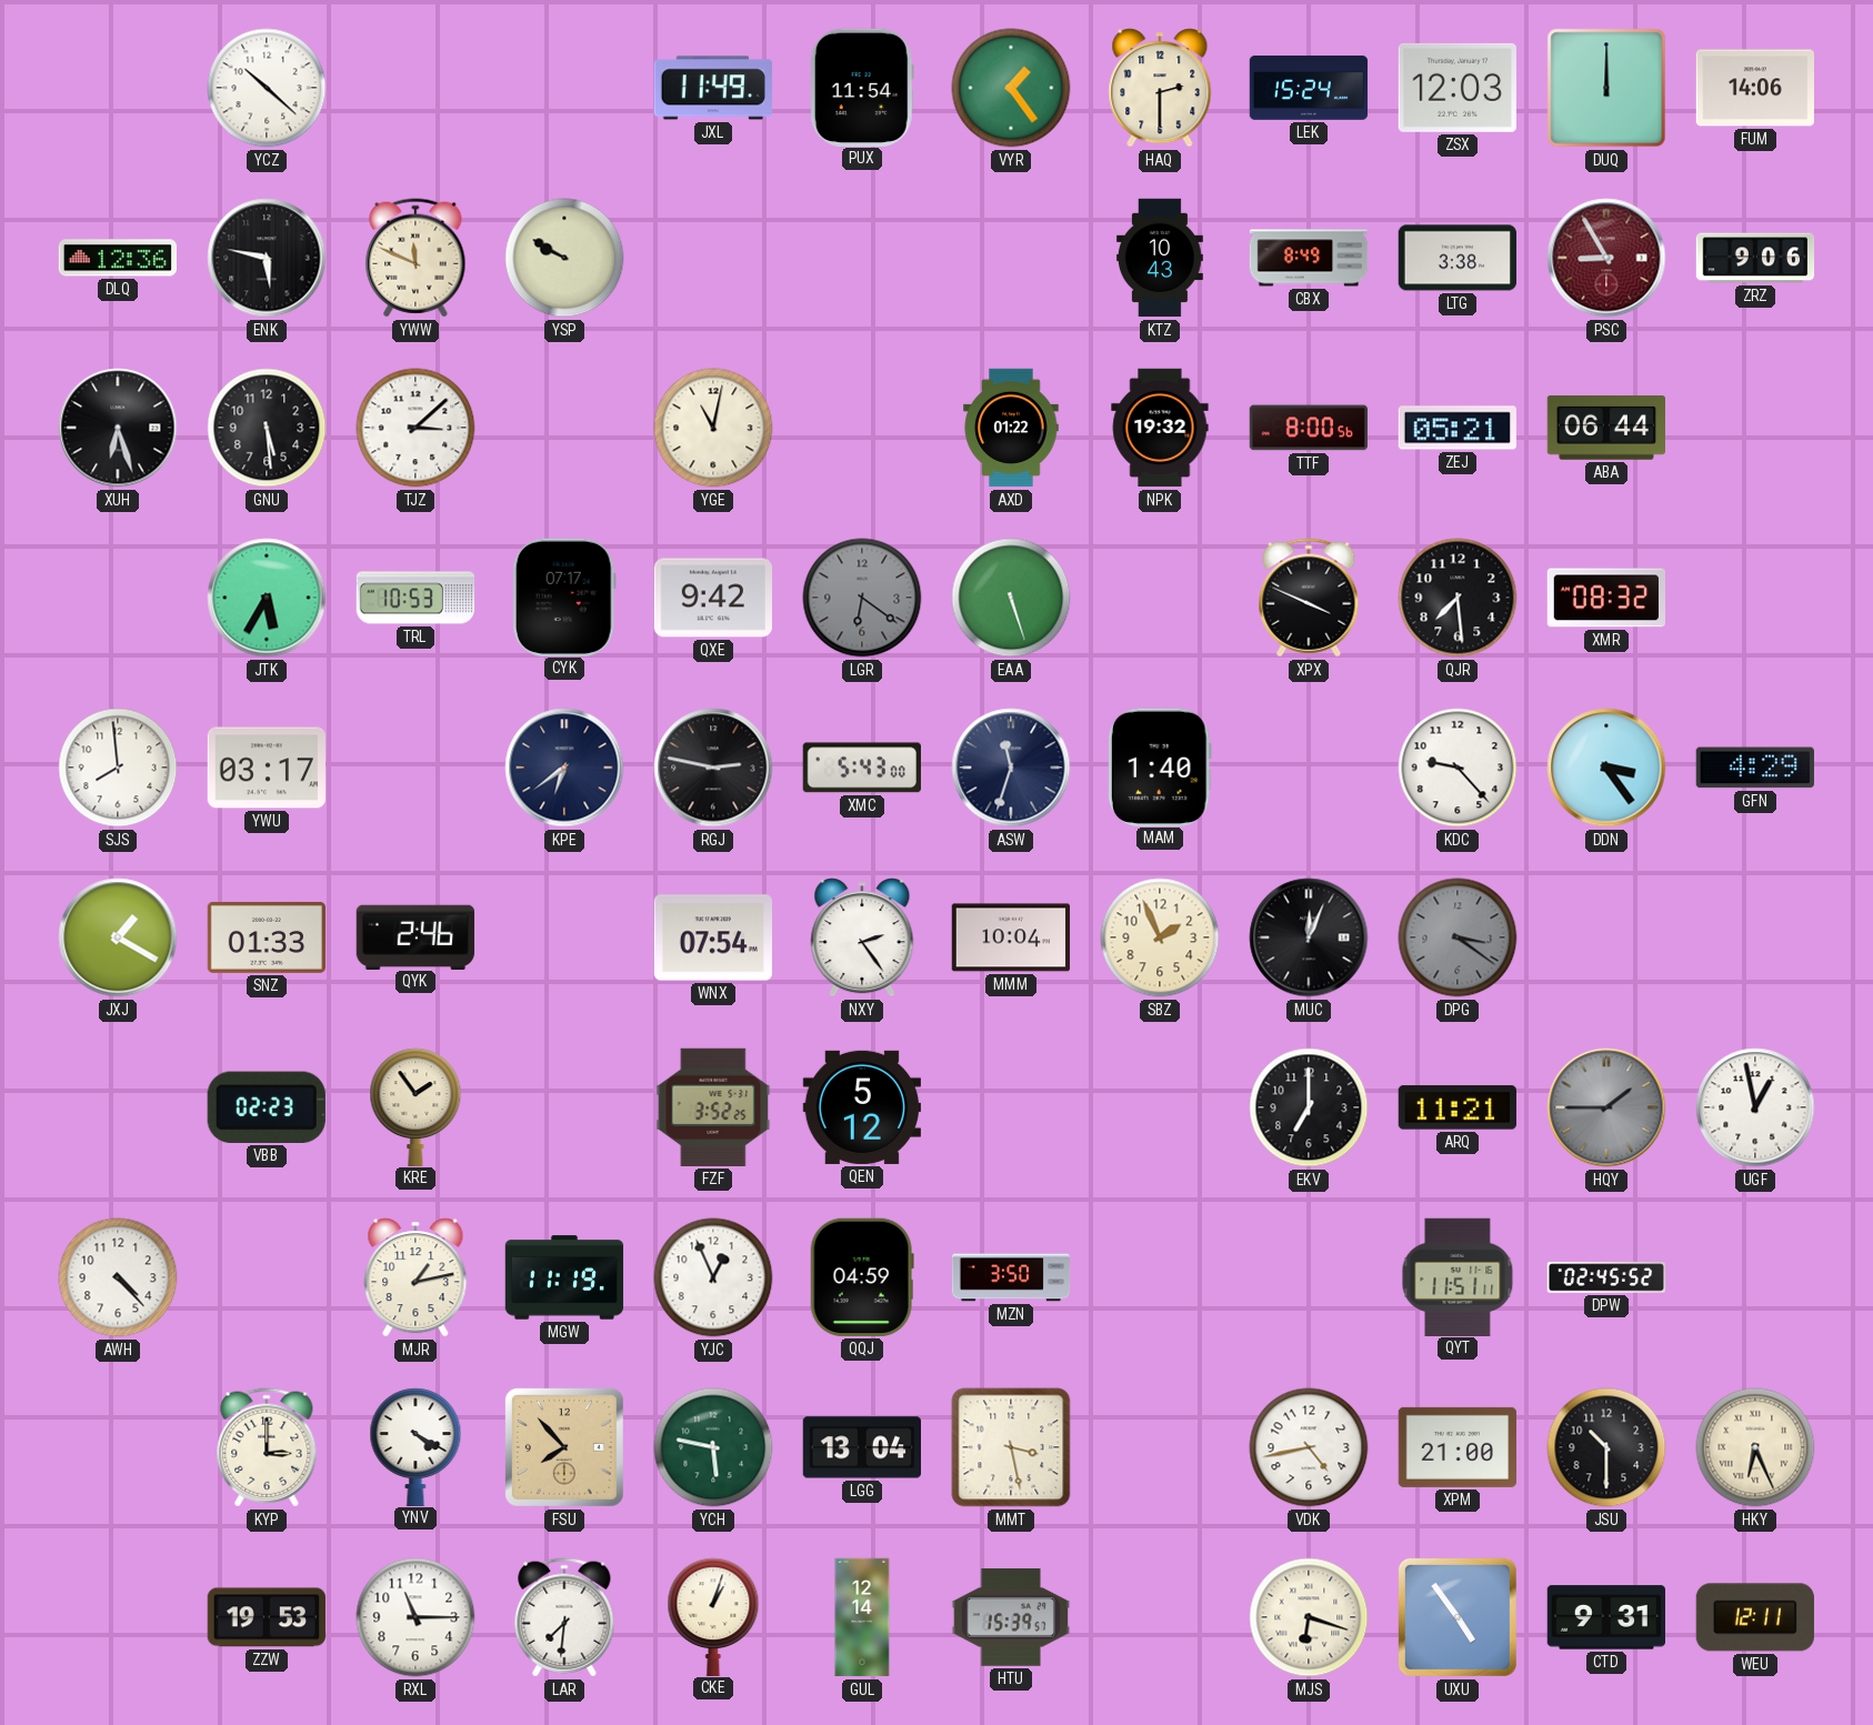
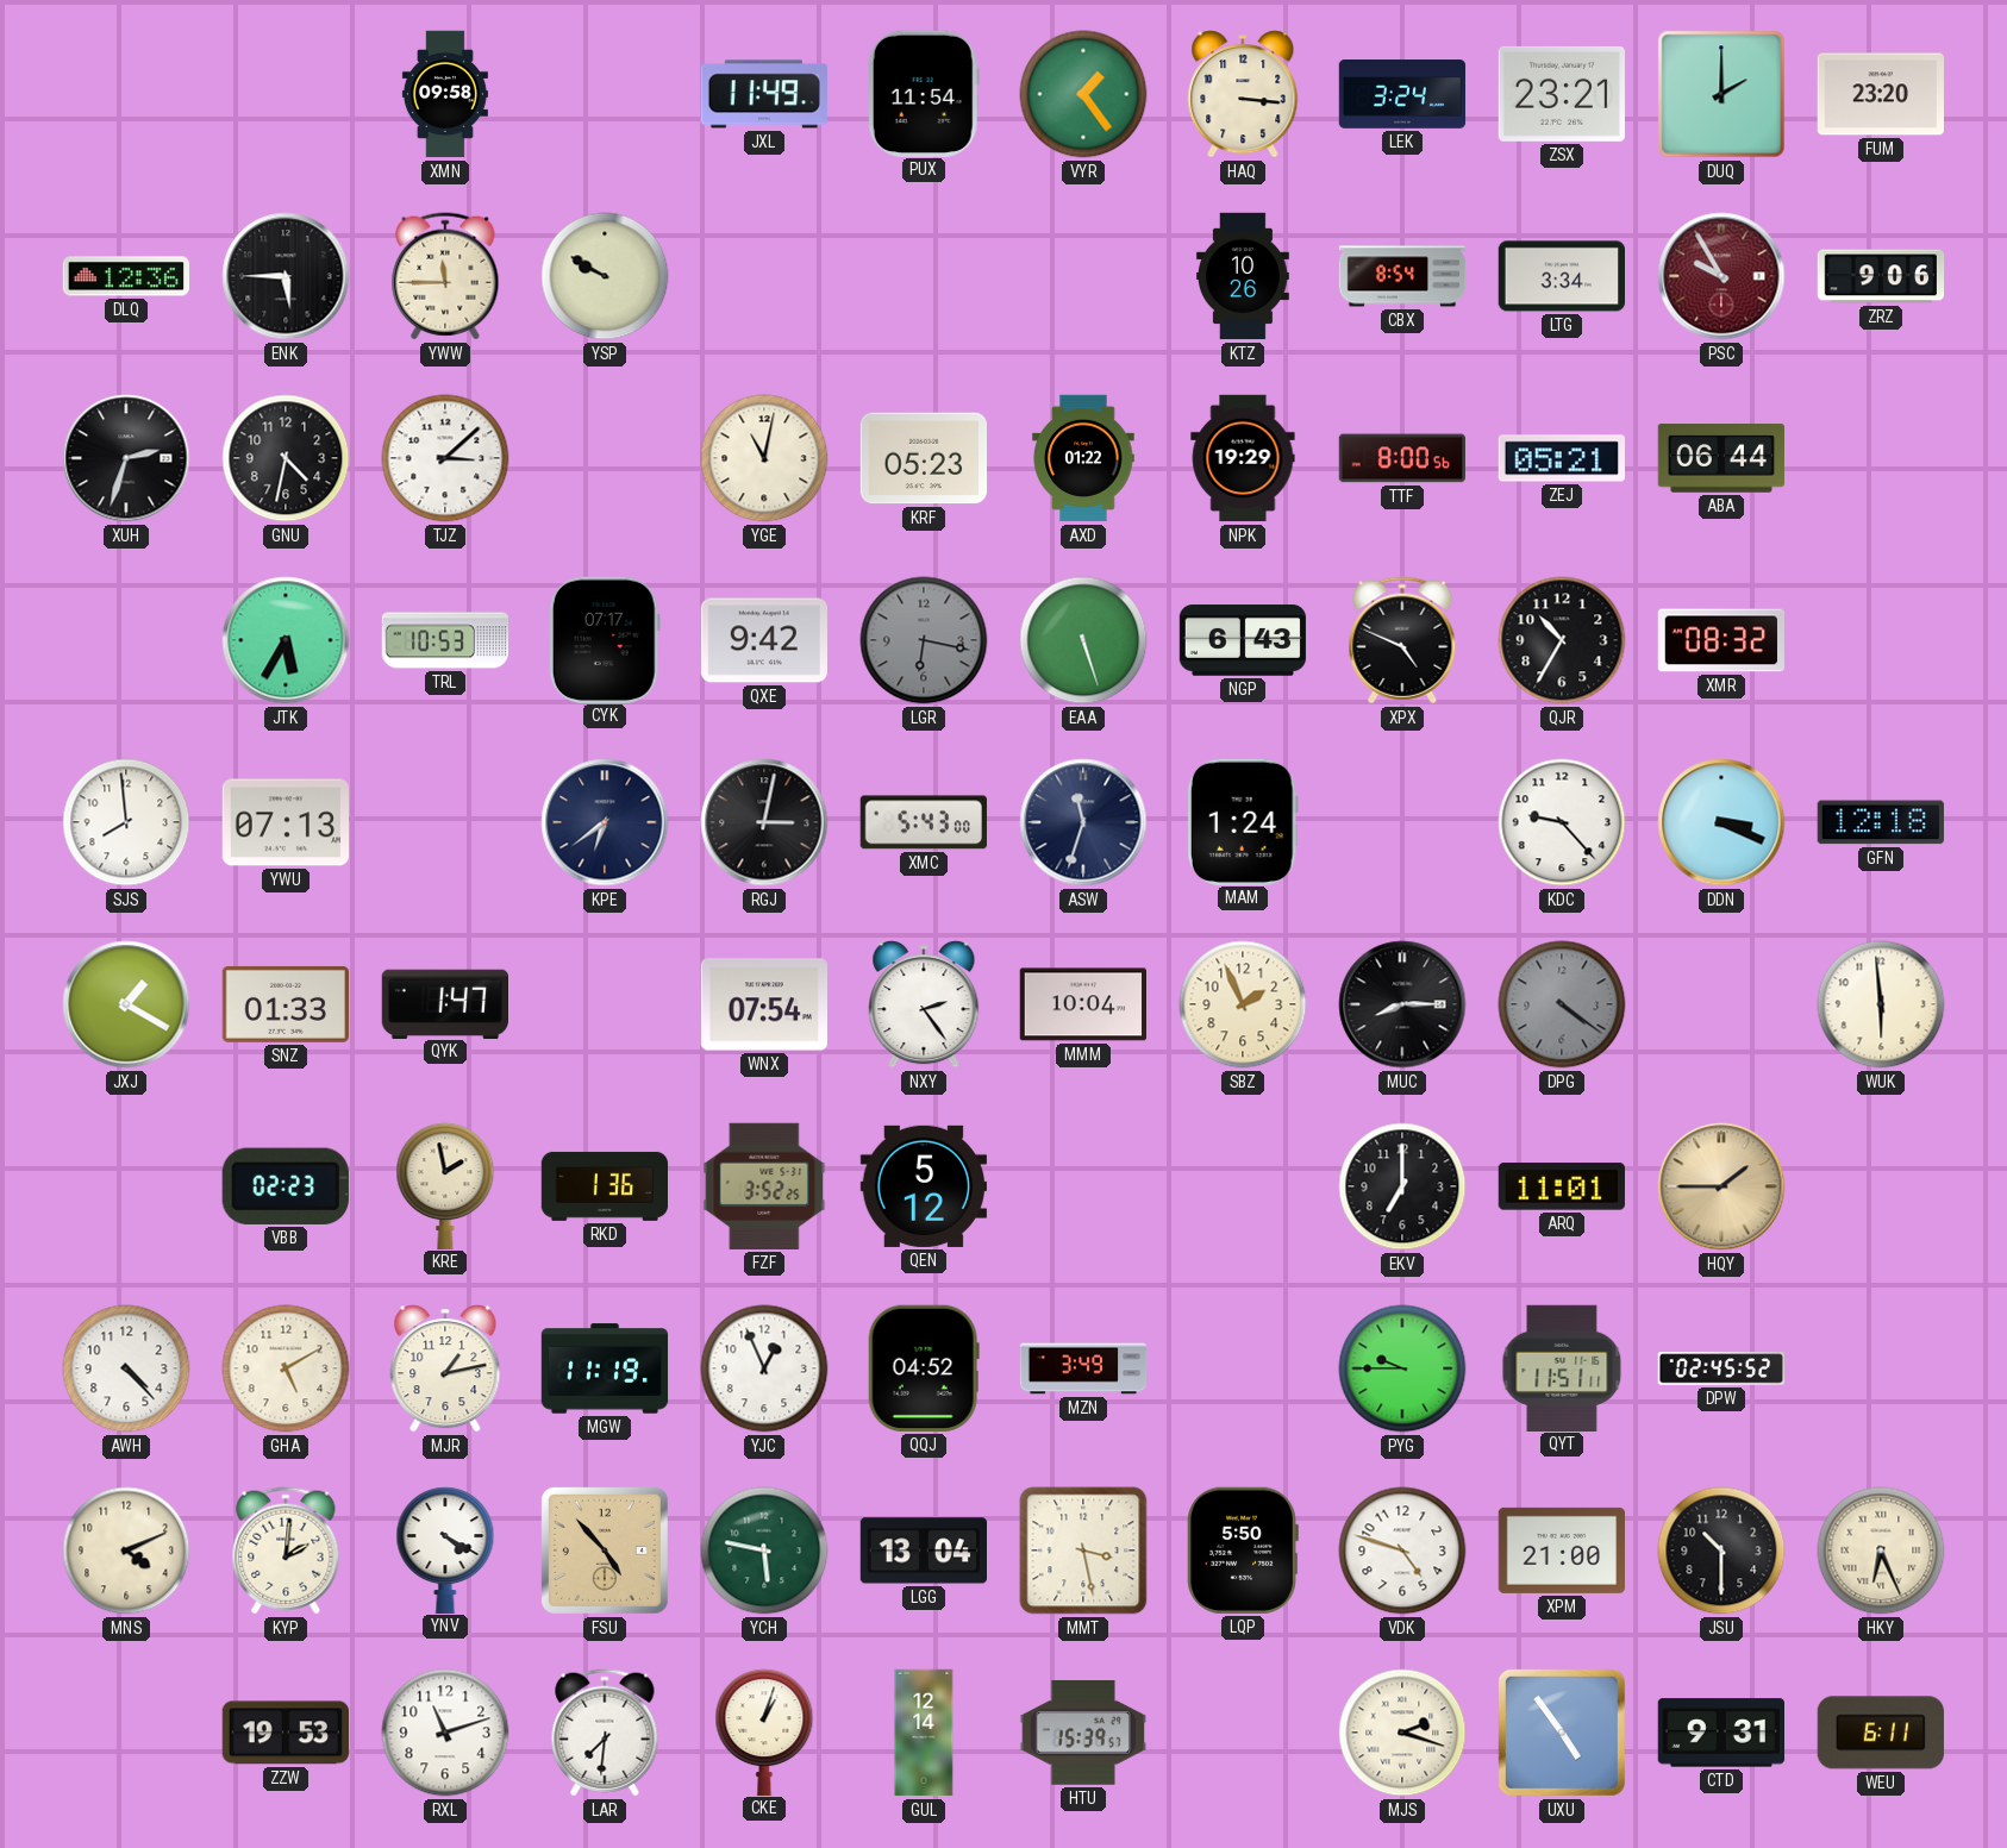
YCZ: 10:22 -> none
XMN: none -> 09:58
HAQ: 2:30 -> 3:16
LEK: 15:24 -> 3:24
ZSX: 12:03 -> 23:21
DUQ: 12:00 -> 2:00
FUM: 14:06 -> 23:20
ENK: 5:47 -> 5:45
YWW: 11:49 -> 11:45
KTZ: 10:43 -> 10:26
CBX: 8:49 -> 8:54
LTG: 3:38 -> 3:34
PSC: 8:55 -> 9:55
XUH: 6:27 -> 2:33
GNU: 5:29 -> 4:32
KRF: none -> 05:23
NPK: 19:32 -> 19:29
LGR: 6:21 -> 6:17
NGP: none -> 6:43
XPX: 3:49 -> 4:49
QJR: 7:29 -> 10:35
YWU: 03:17 -> 07:13
RGJ: 2:47 -> 3:02
MAM: 1:40 -> 1:24
DDN: 3:24 -> 3:19
GFN: 4:29 -> 12:18
QYK: 2:46 -> 1:47
MUC: 12:04 -> 8:15
DPG: 3:21 -> 4:21
WUK: none -> 5:59
KRE: 1:54 -> 1:58
RKD: none -> 1:36
ARQ: 11:21 -> 11:01
HQY dial: grey -> champagne
UGF: 12:58 -> none
GHA: none -> 5:10
QQJ: 04:59 -> 04:52
MZN: 3:50 -> 3:49
PYG: none -> 9:45
MNS: none -> 4:11
KYP: 3:00 -> 2:01
FSU: 7:53 -> 4:53
LQP: none -> 5:50
VDK: 4:43 -> 4:48
RXL: 11:15 -> 11:12
MJS: 6:18 -> 2:18
WEU: 12:11 -> 6:11
